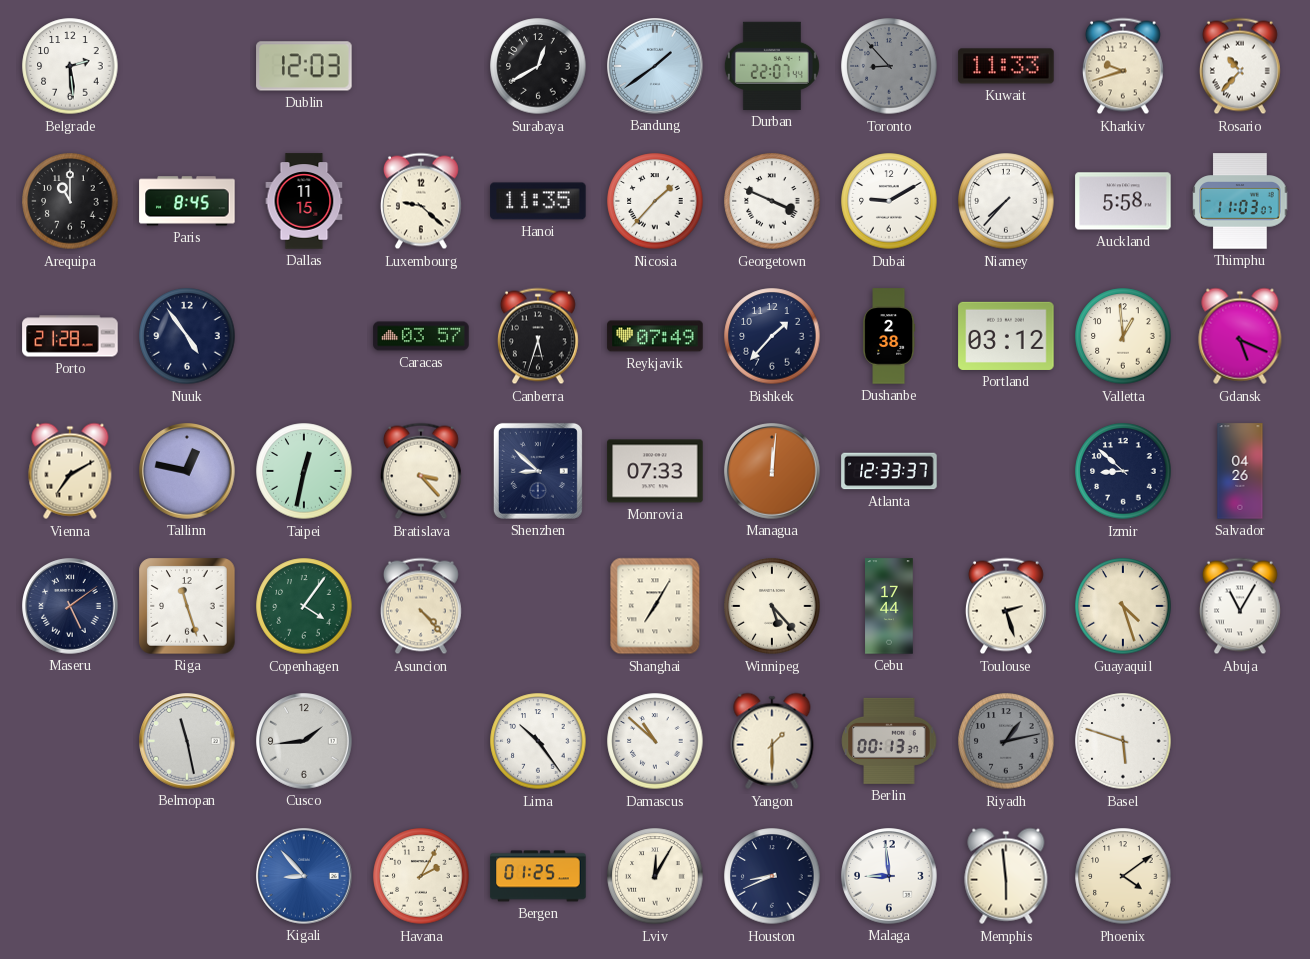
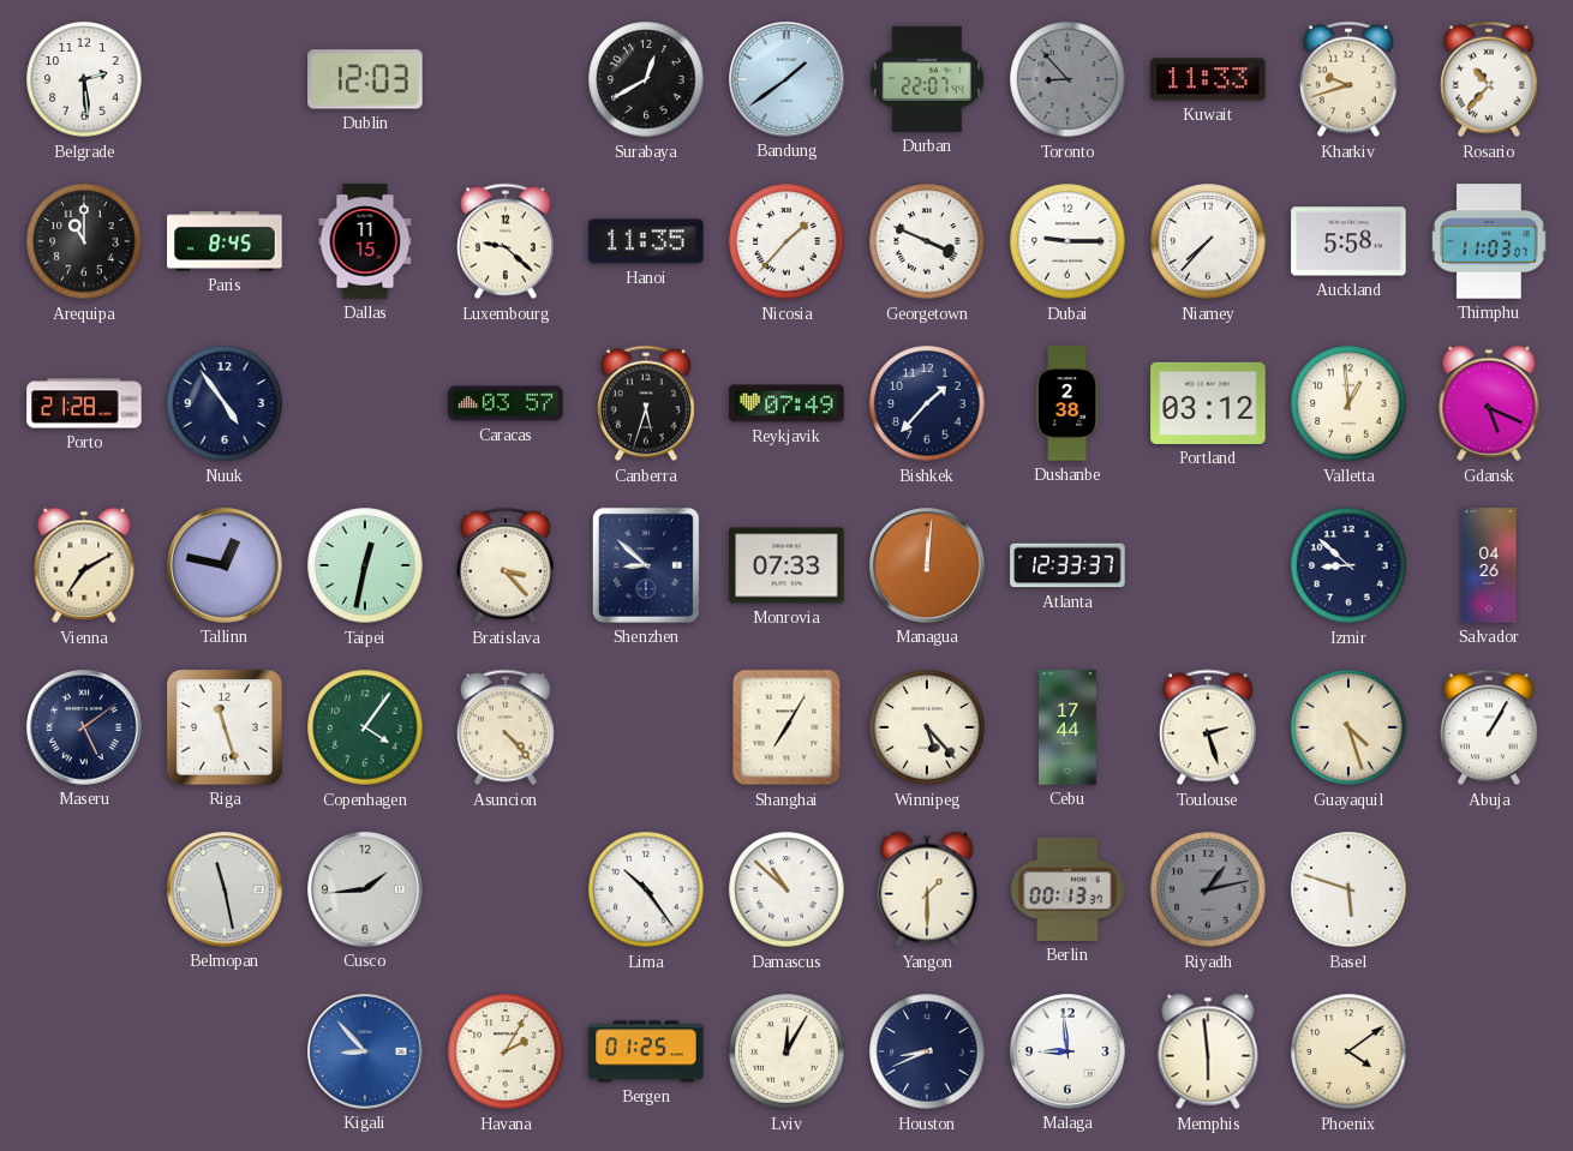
Dubai: 9:10 -> 9:15
Abuja: 11:05 -> 1:05
